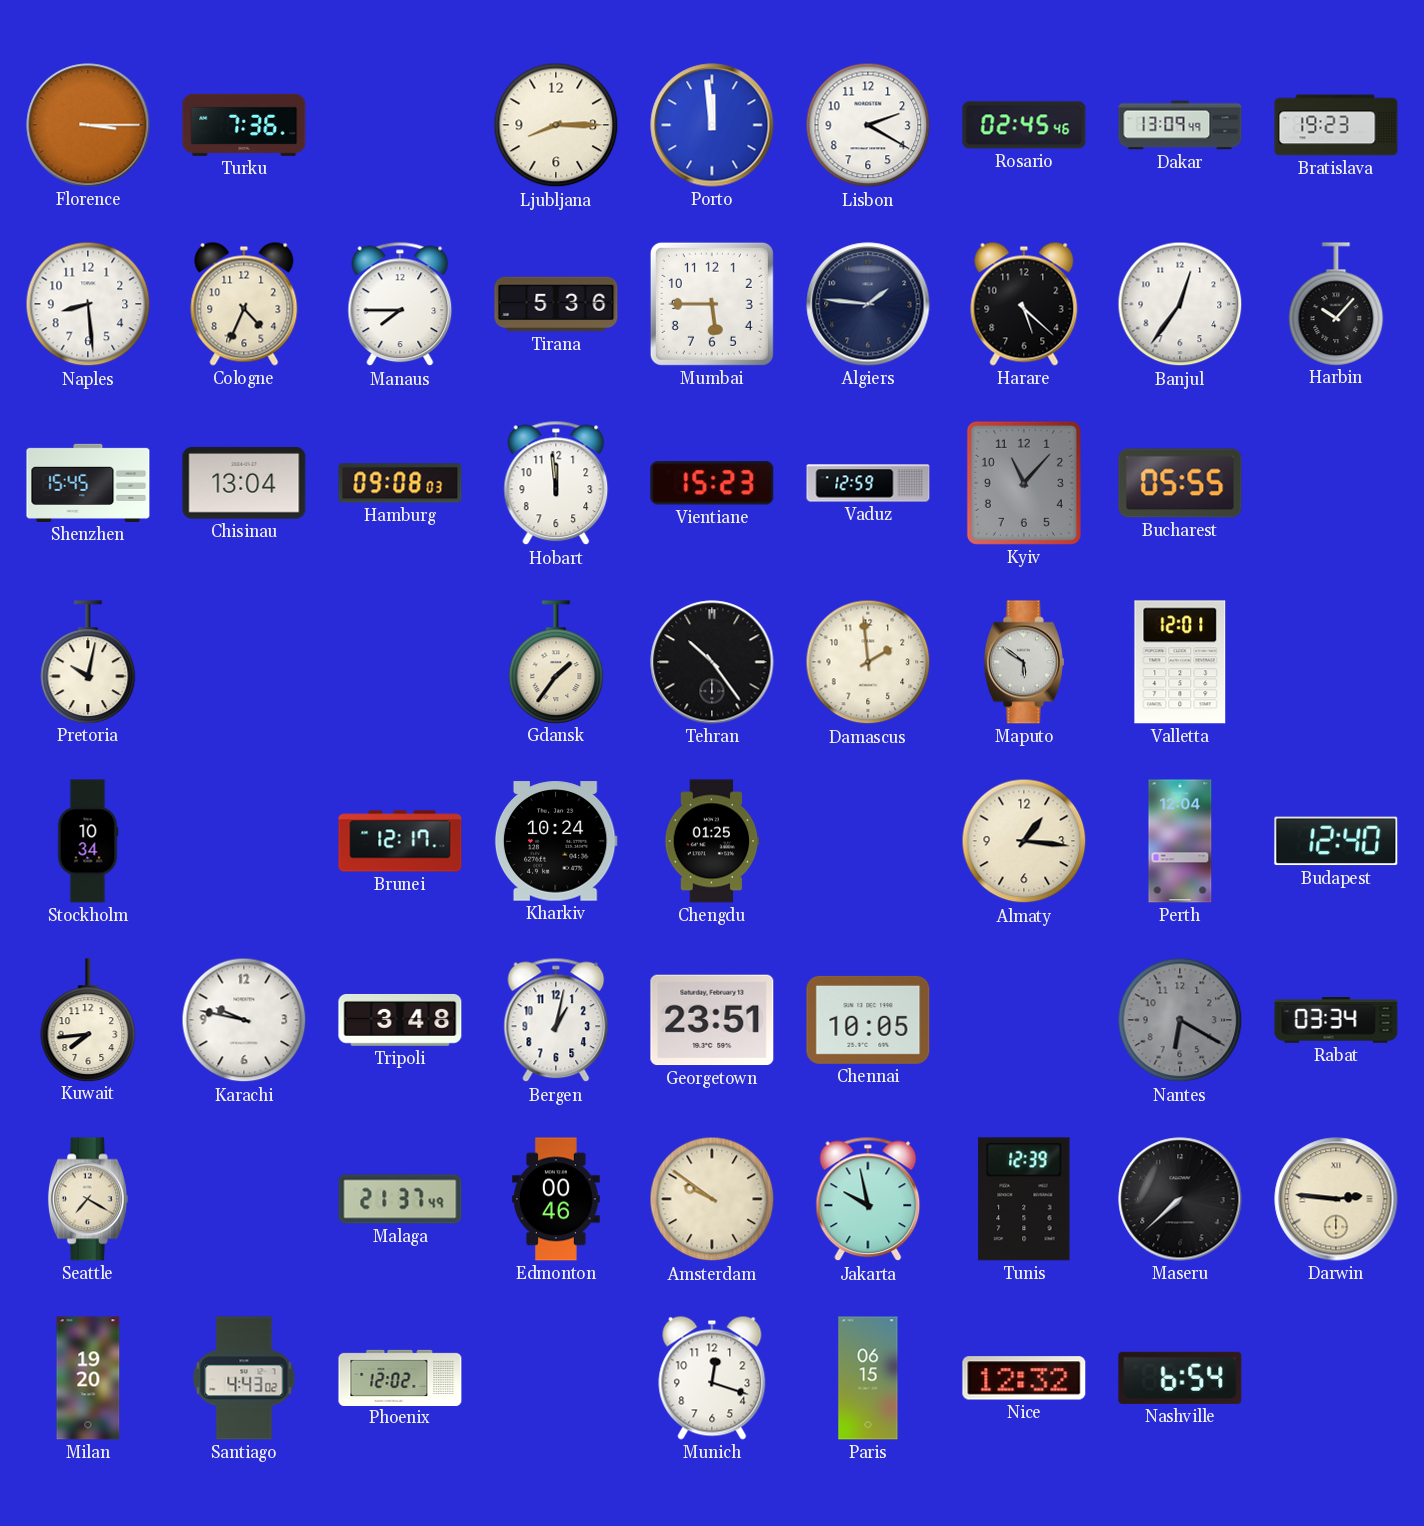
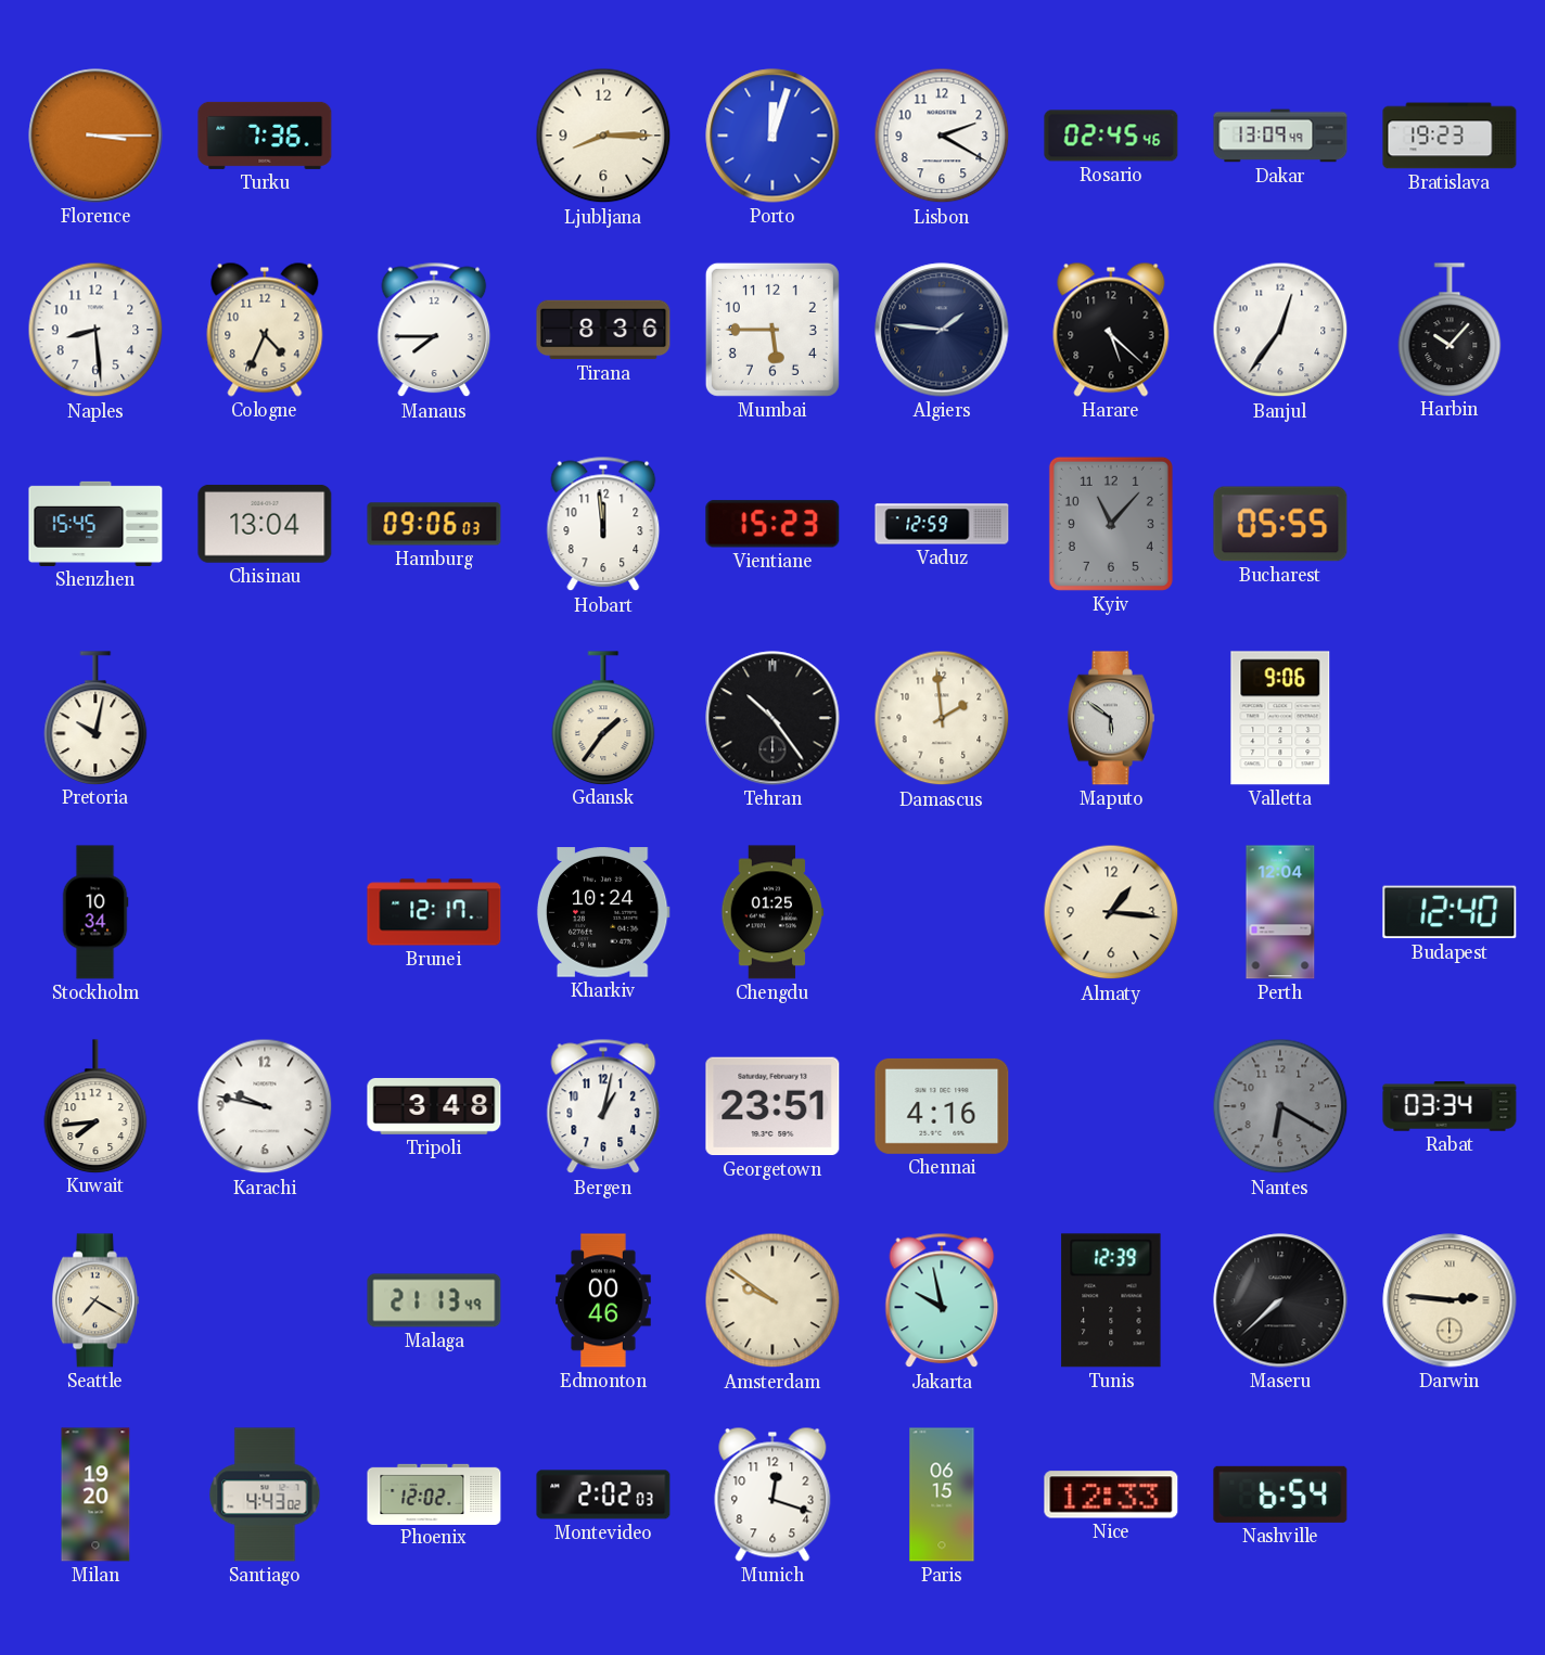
Porto: 11:59 -> 12:03
Tirana: 5:36 -> 8:36
Hamburg: 09:08 -> 09:06
Valletta: 12:01 -> 9:06
Chennai: 10:05 -> 4:16
Malaga: 21:37 -> 21:13
Montevideo: none -> 2:02
Nice: 12:32 -> 12:33
